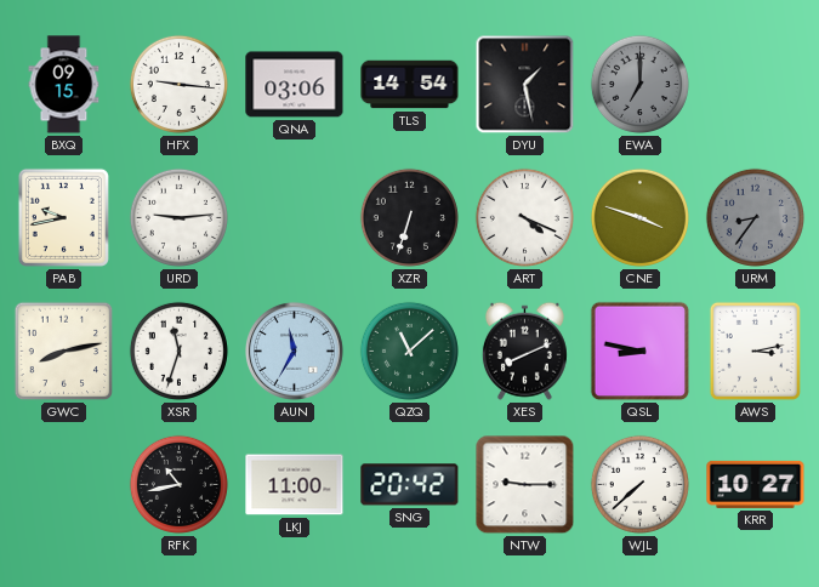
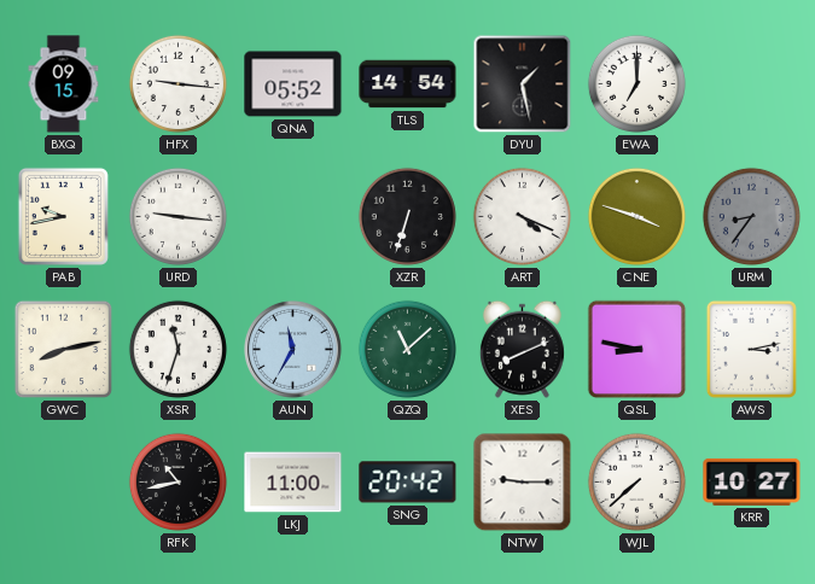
QNA: 03:06 -> 05:52
EWA dial: grey -> white
URD: 9:14 -> 9:16
